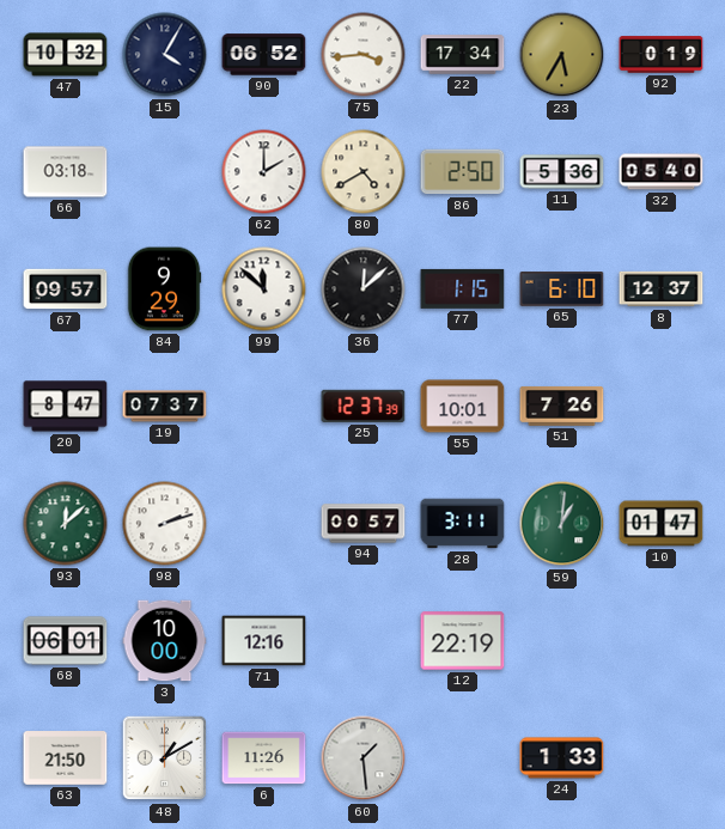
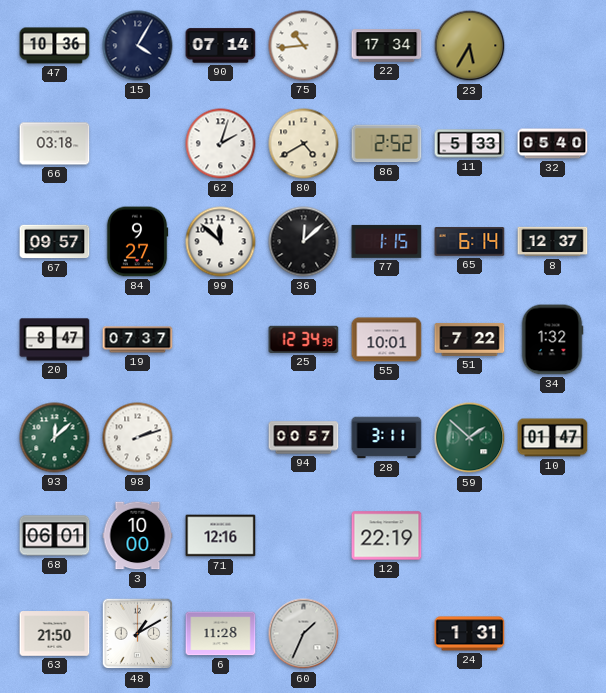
47: 10:32 -> 10:36
90: 06:52 -> 07:14
75: 3:44 -> 10:44
92: 0:19 -> none
62: 2:00 -> 2:03
86: 2:50 -> 2:52
11: 5:36 -> 5:33
84: 9:29 -> 9:27
65: 6:10 -> 6:14
25: 12:37 -> 12:34
51: 7:26 -> 7:22
34: none -> 1:32
59: 1:01 -> 1:52
6: 11:26 -> 11:28
60: 1:29 -> 1:34
24: 1:33 -> 1:31
